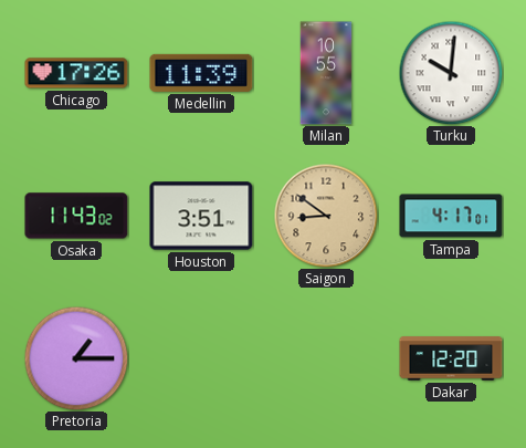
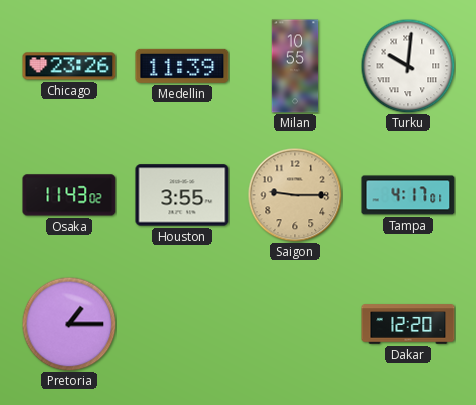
Chicago: 17:26 -> 23:26
Houston: 3:51 -> 3:55
Saigon: 8:51 -> 9:15
